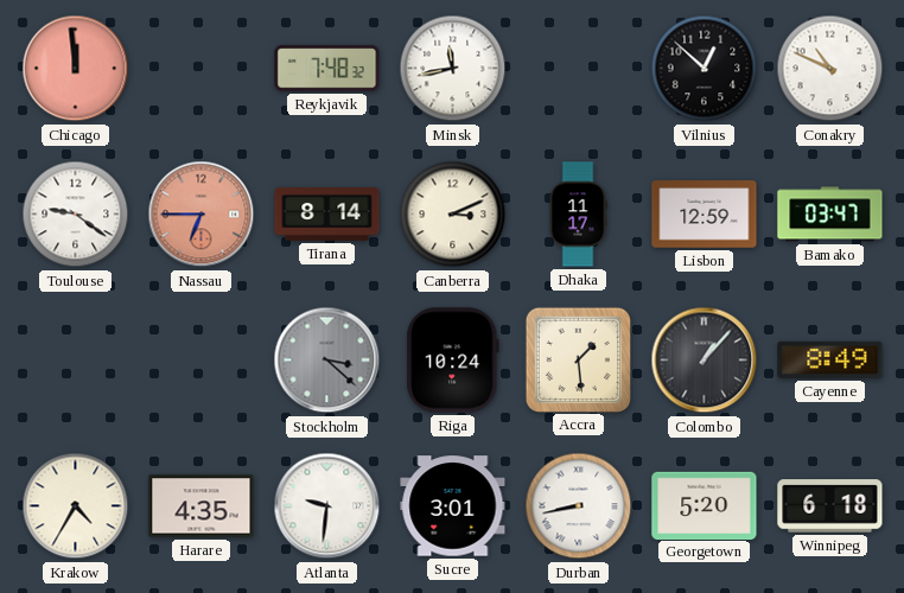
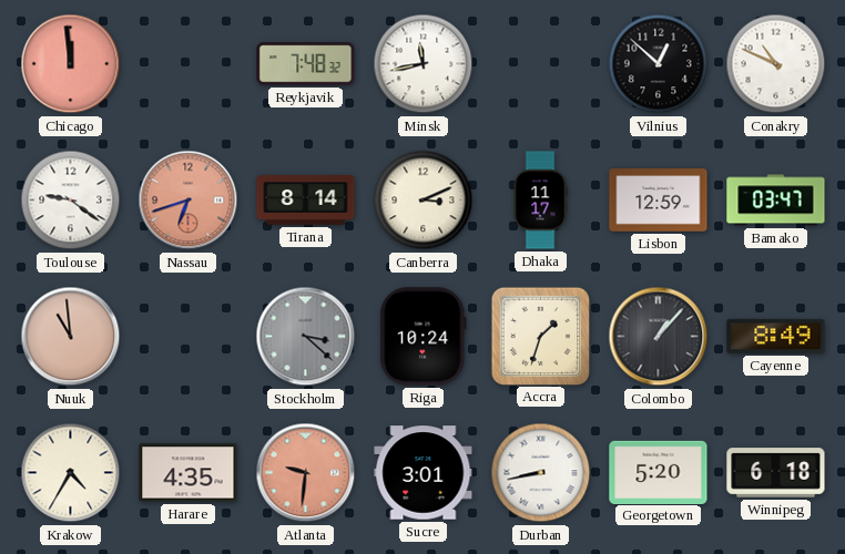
Nassau: 6:45 -> 6:42
Nuuk: none -> 10:59
Accra: 1:29 -> 1:33
Atlanta dial: white -> salmon
